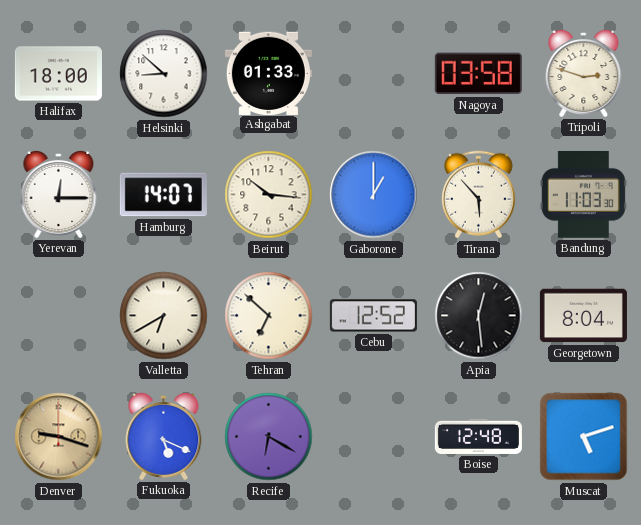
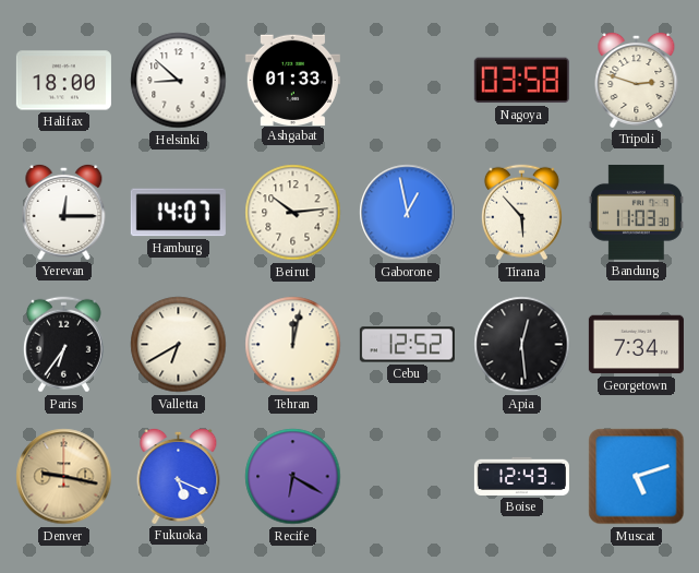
Beirut: 10:16 -> 10:14
Gaborone: 1:00 -> 12:58
Paris: none -> 6:36
Tehran: 6:52 -> 12:02
Georgetown: 8:04 -> 7:34
Denver: 9:18 -> 9:17
Boise: 12:48 -> 12:43
